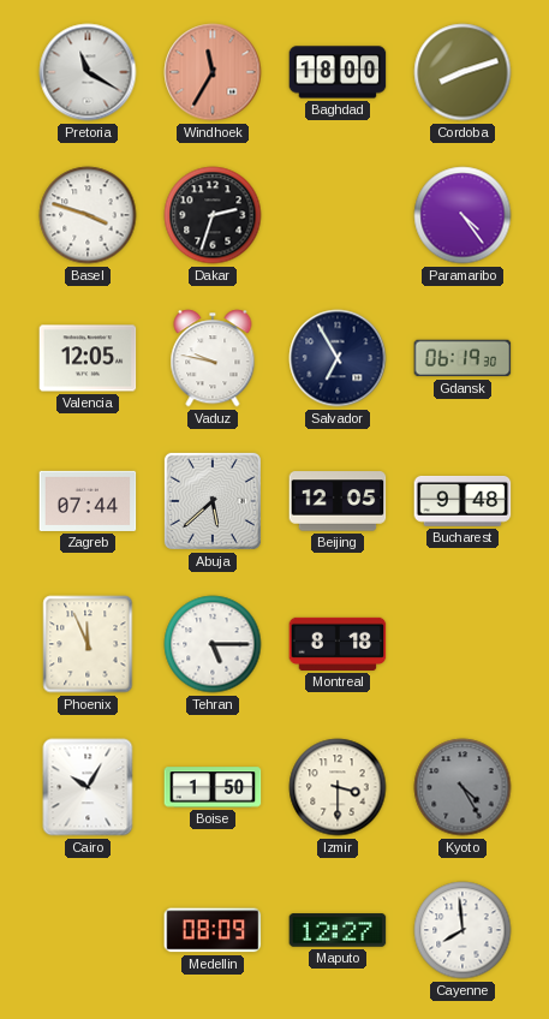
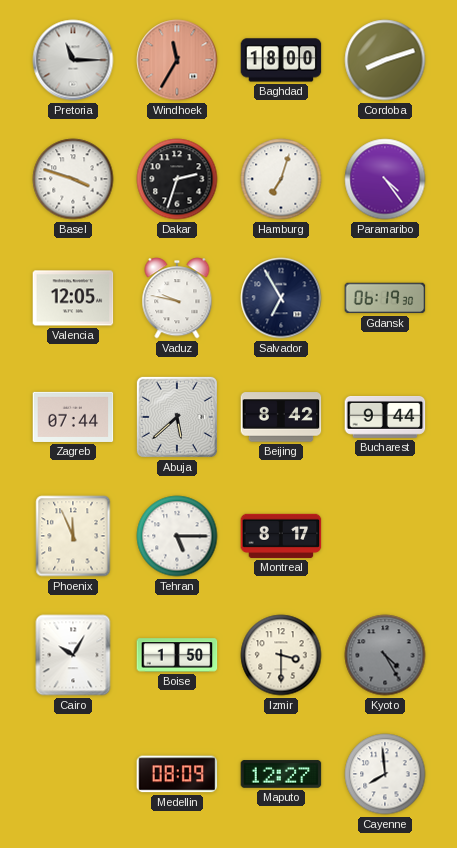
Pretoria: 11:20 -> 11:15
Hamburg: none -> 7:03
Beijing: 12:05 -> 8:42
Bucharest: 9:48 -> 9:44
Montreal: 8:18 -> 8:17
